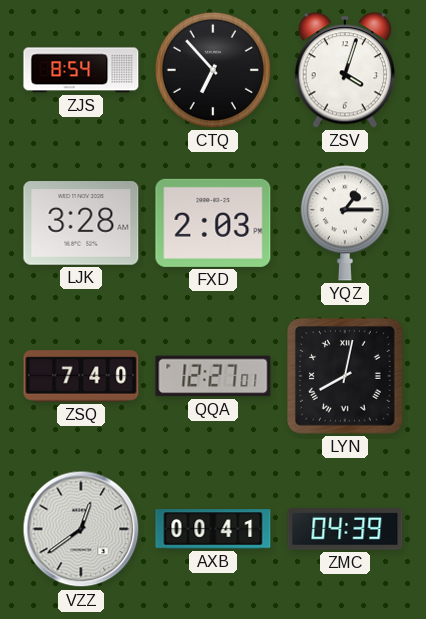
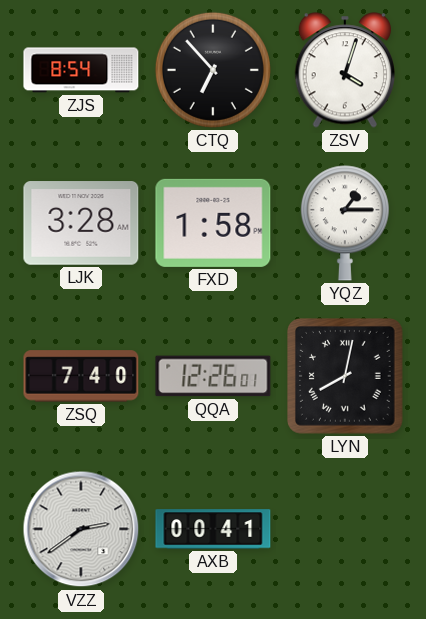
FXD: 2:03 -> 1:58
QQA: 12:27 -> 12:26
VZZ: 12:39 -> 2:39
ZMC: 04:39 -> none
